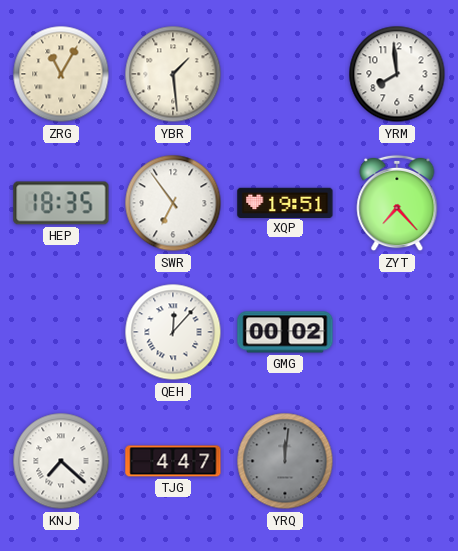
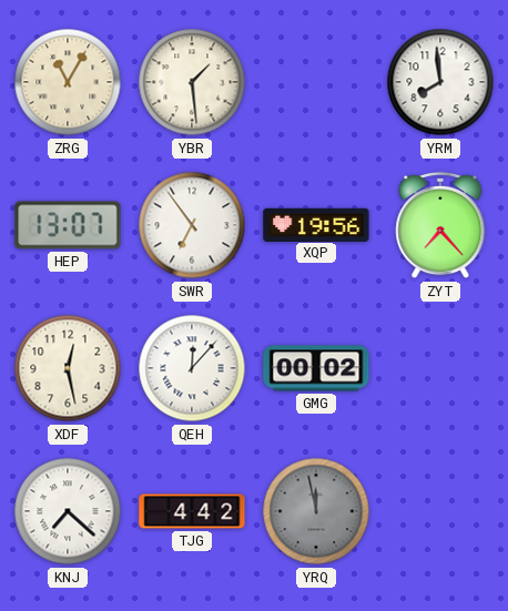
HEP: 18:35 -> 13:07
XQP: 19:51 -> 19:56
XDF: none -> 12:28
TJG: 4:47 -> 4:42
YRQ: 12:01 -> 11:58
